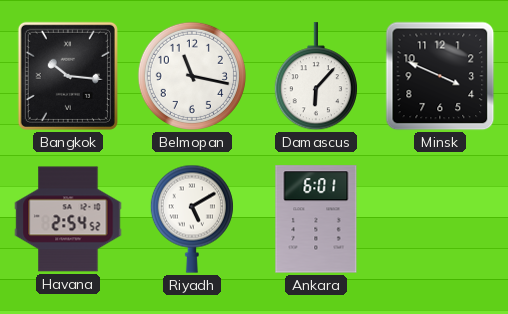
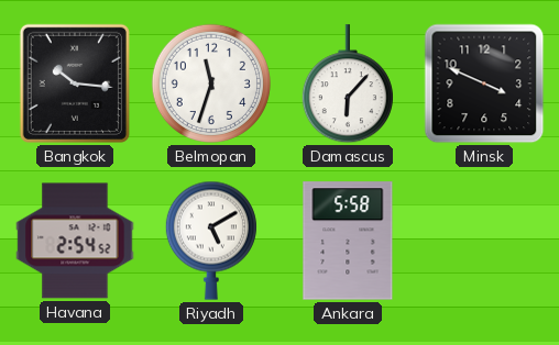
Belmopan: 11:17 -> 11:33
Ankara: 6:01 -> 5:58
